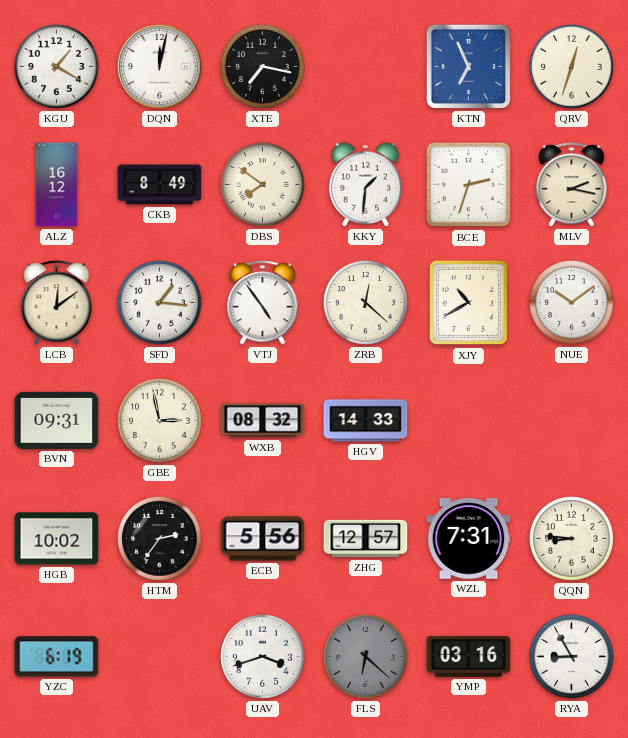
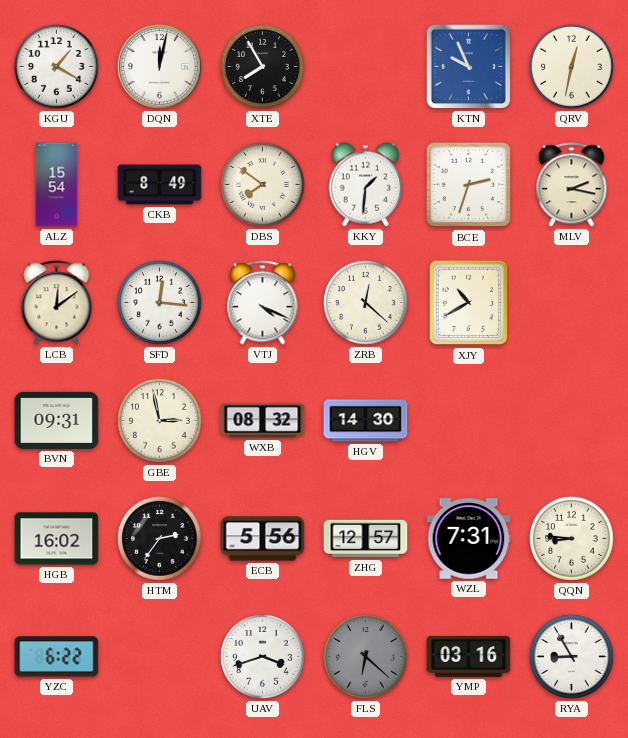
XTE: 7:17 -> 7:55
KTN: 6:56 -> 9:56
QRV: 12:33 -> 12:32
ALZ: 16:12 -> 15:54
SFD: 1:16 -> 12:16
VTJ: 4:54 -> 4:19
NUE: 10:09 -> none
HGV: 14:33 -> 14:30
HGB: 10:02 -> 16:02
YZC: 6:19 -> 6:22
